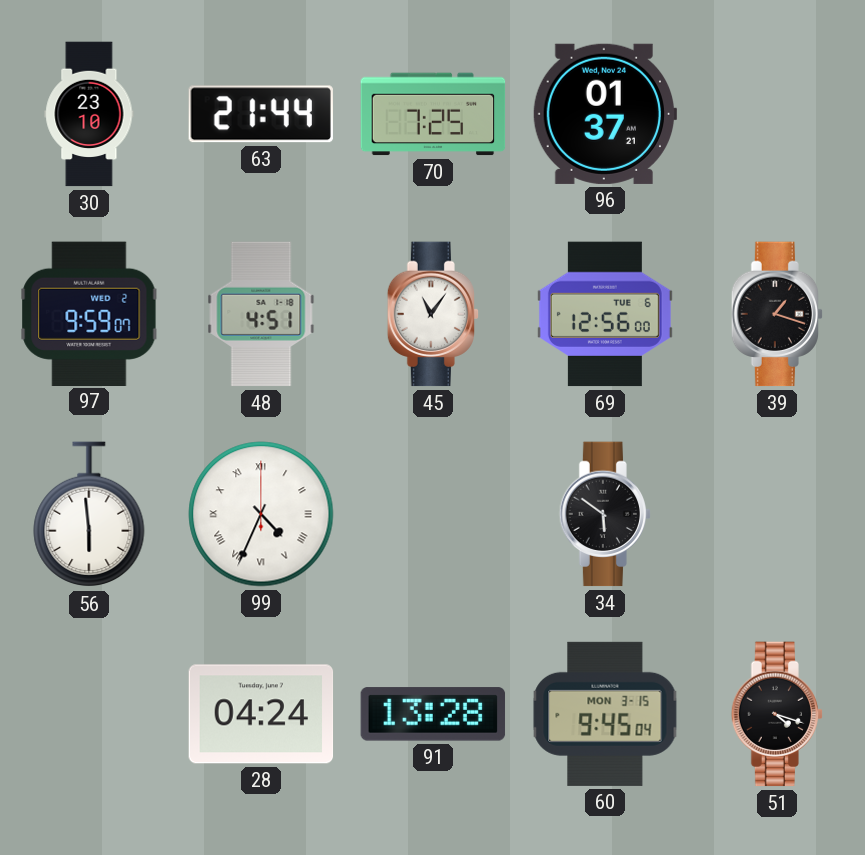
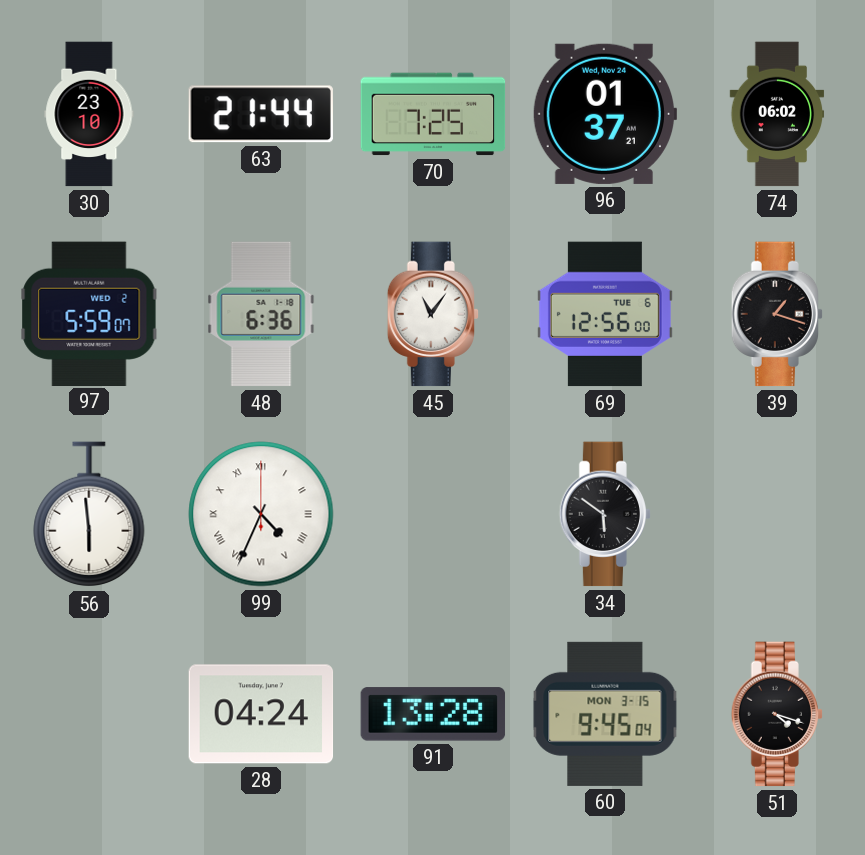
74: none -> 06:02
97: 9:59 -> 5:59
48: 4:51 -> 6:36
